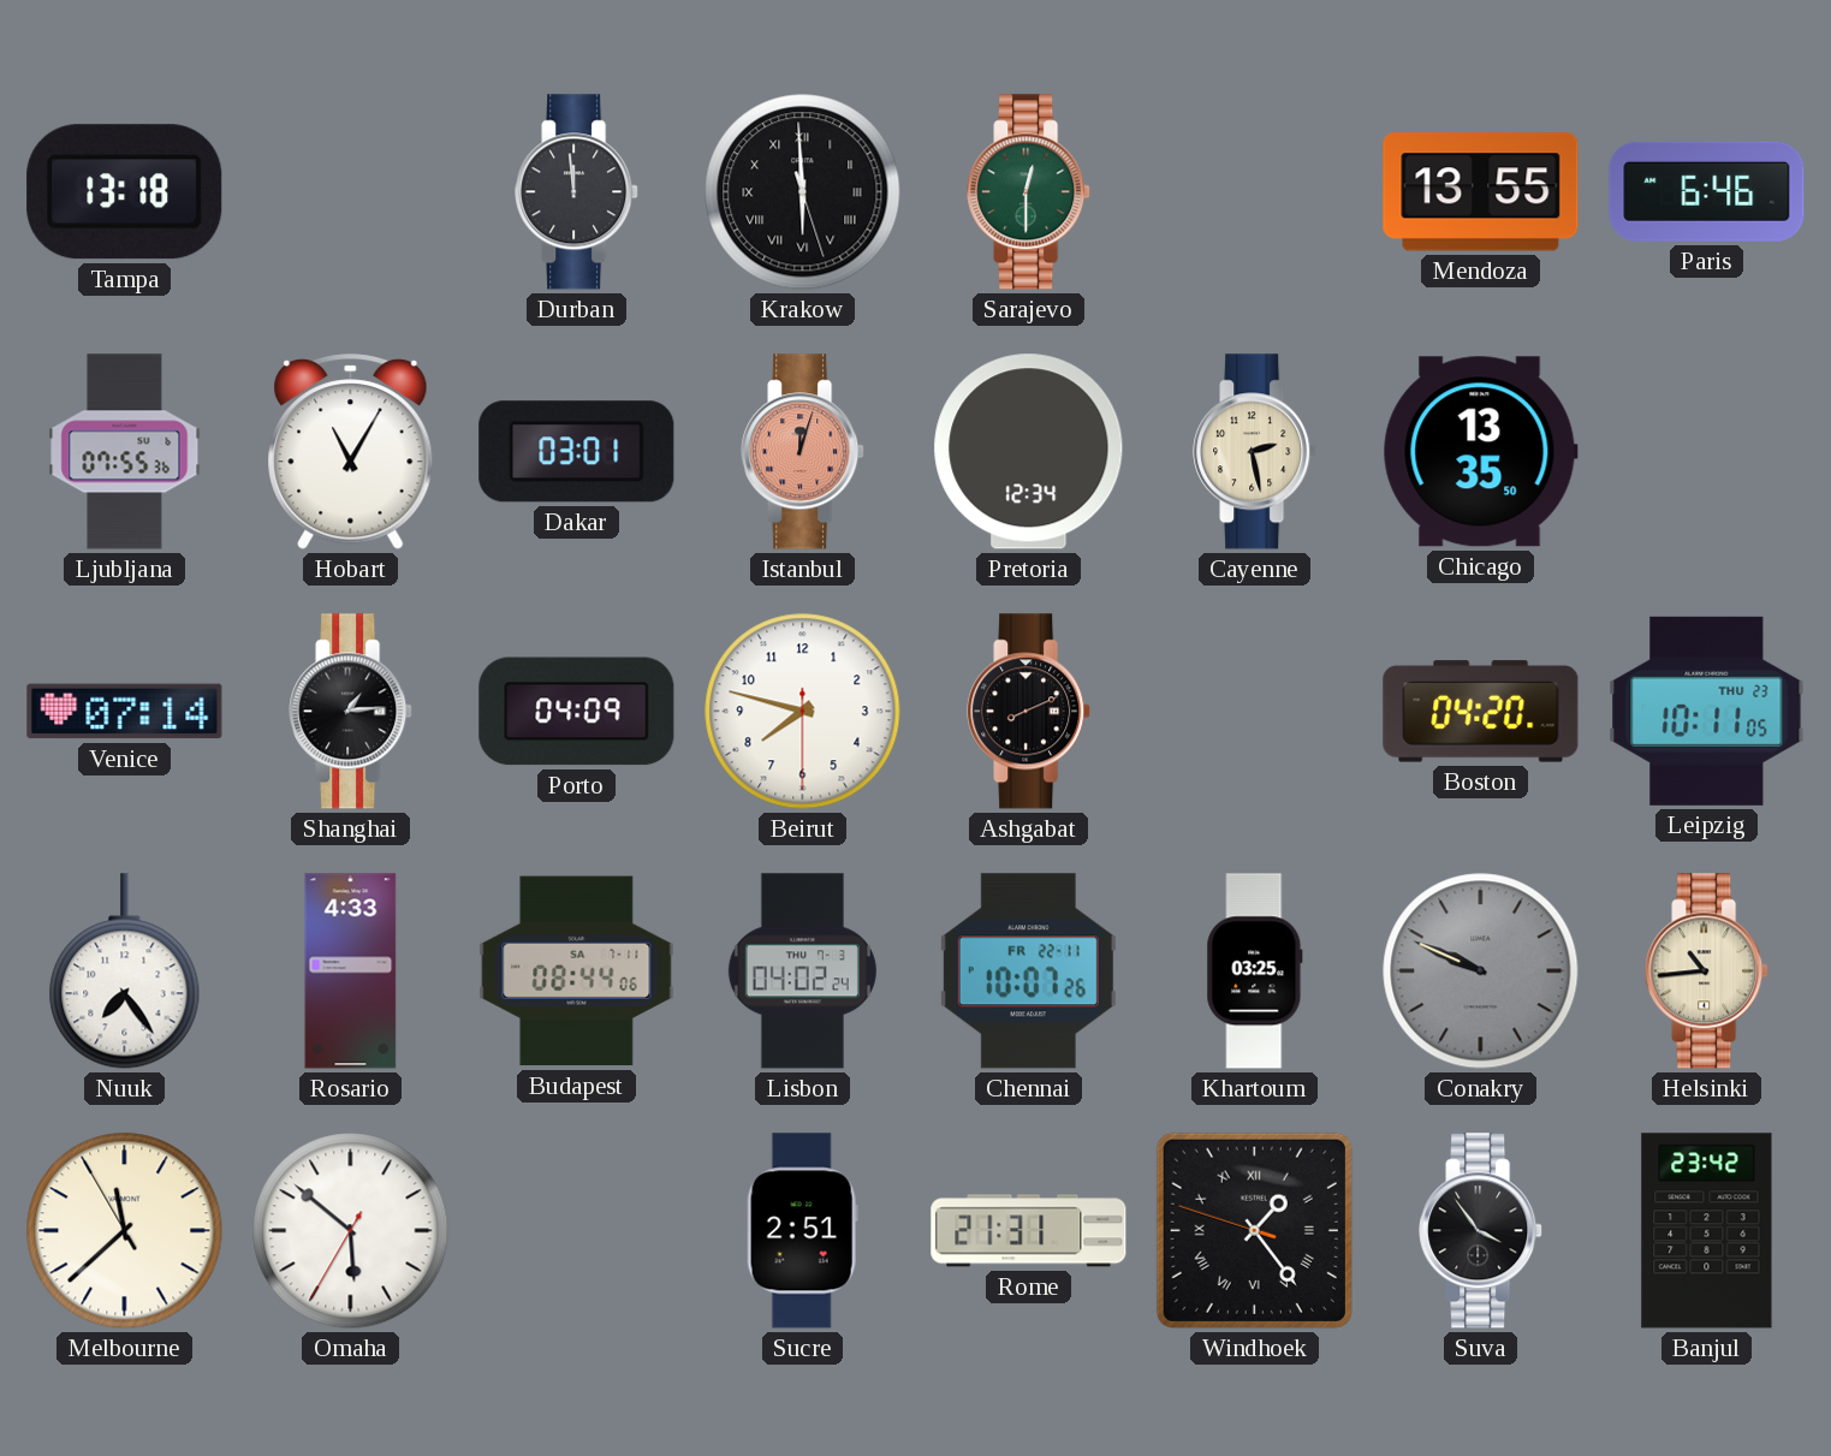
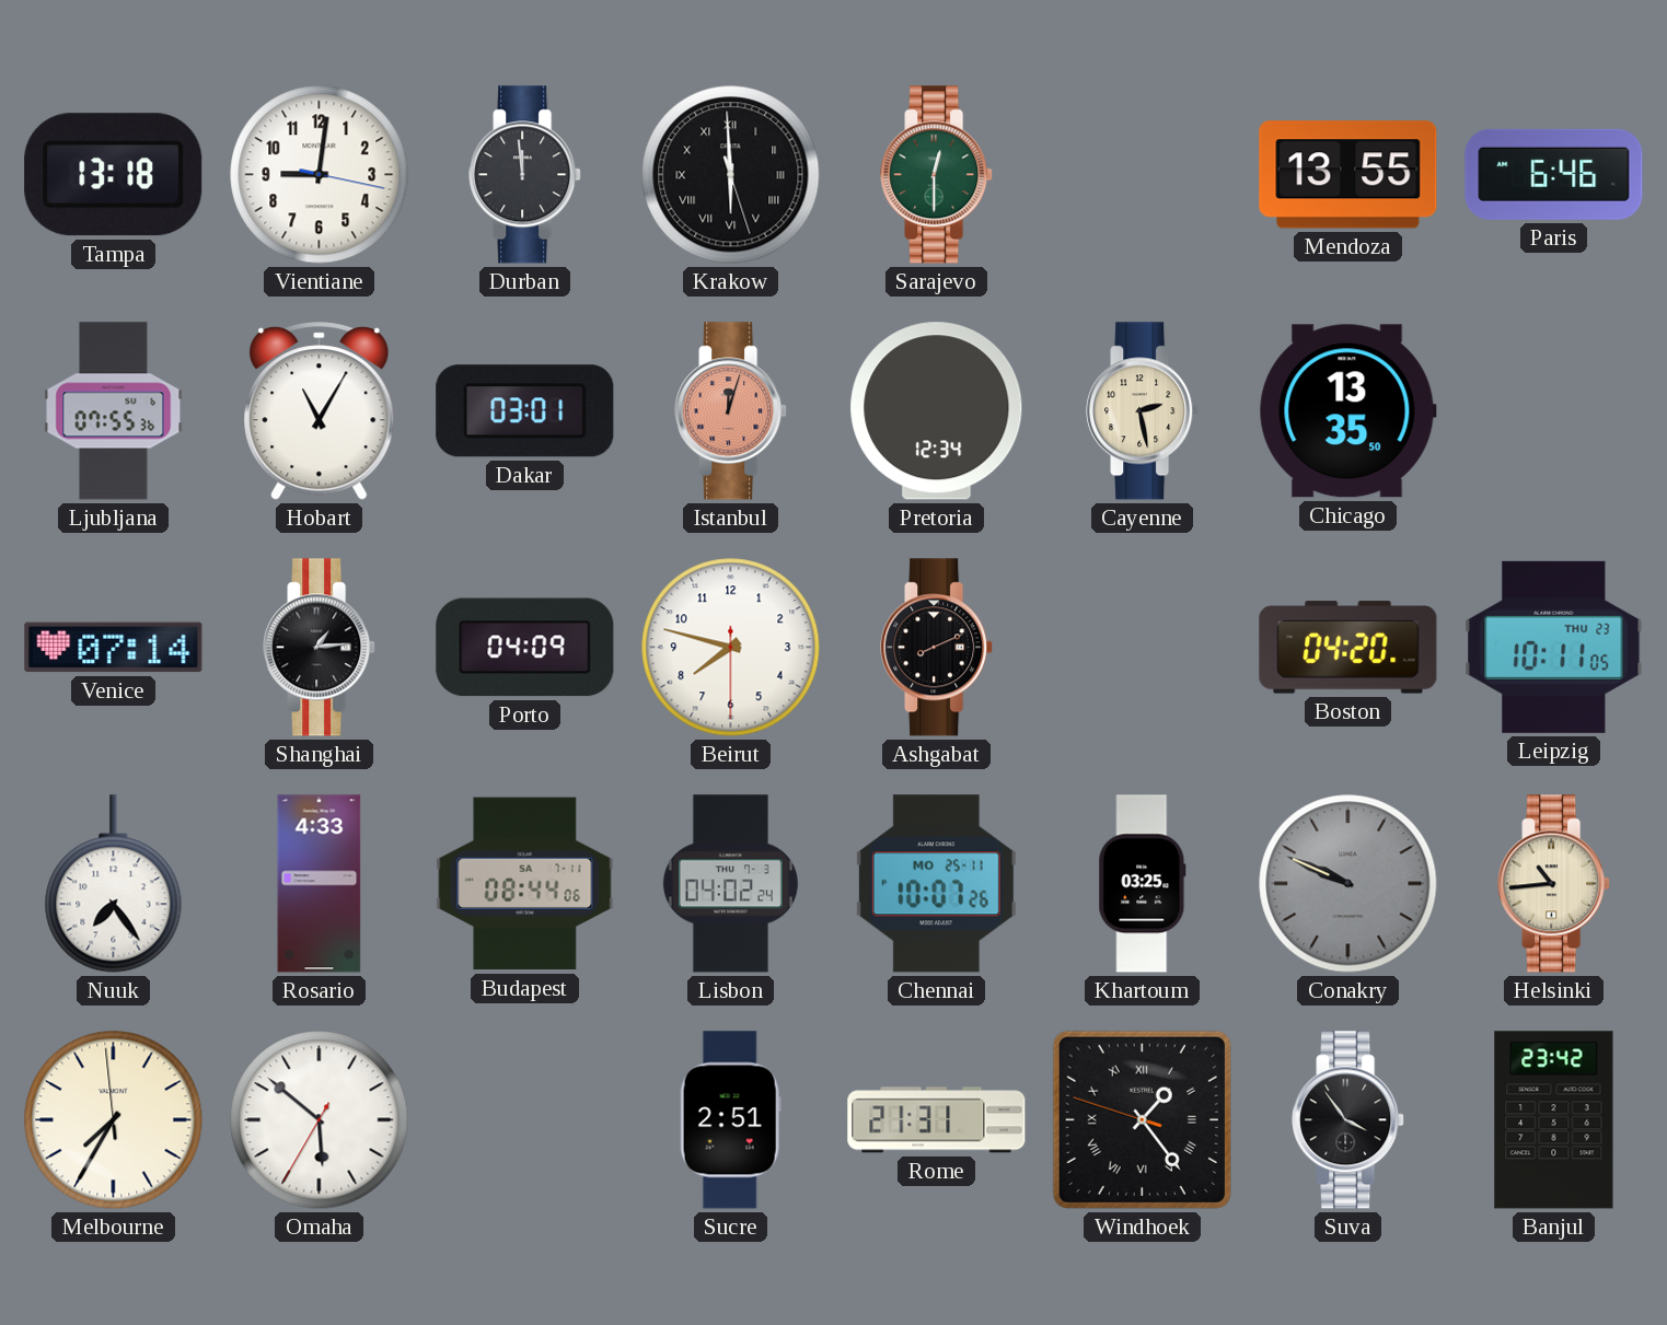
Vientiane: none -> 9:01
Chennai date: FR 22-11 -> MO 25-11
Melbourne: 11:37 -> 7:34
